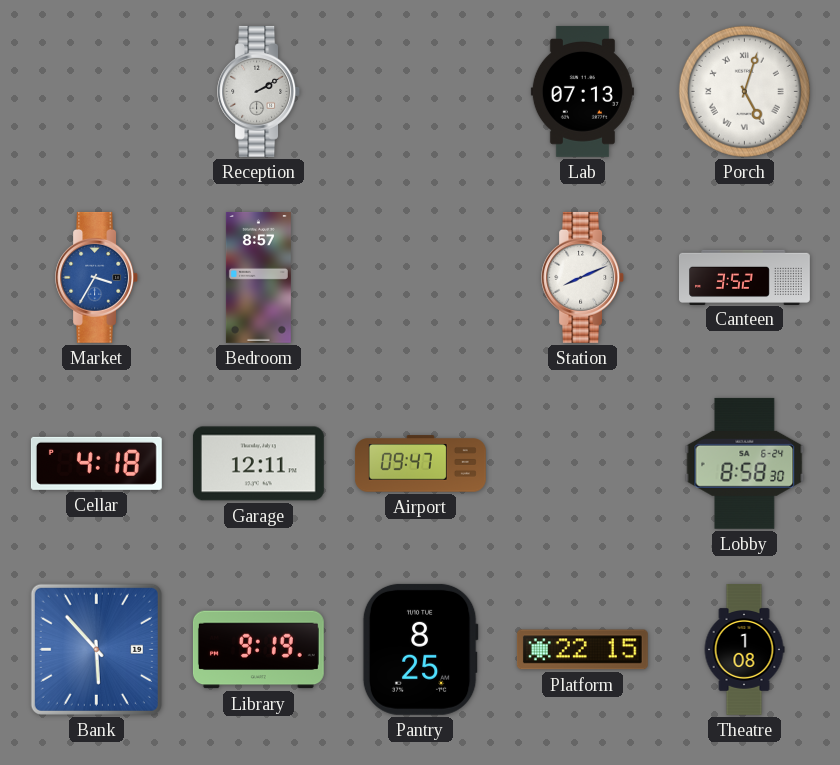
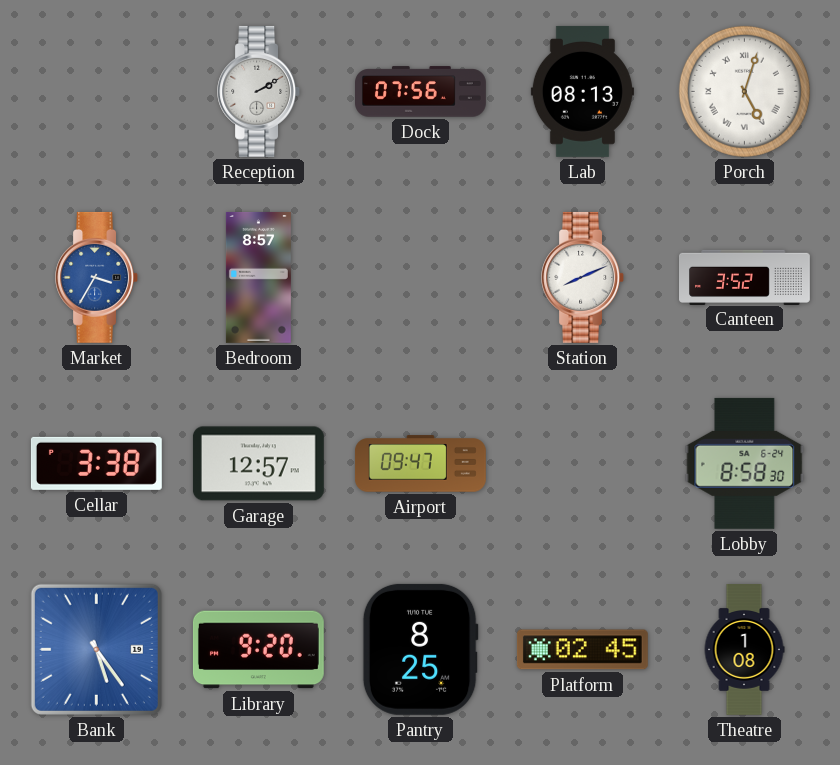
Dock: none -> 07:56
Lab: 07:13 -> 08:13
Cellar: 4:18 -> 3:38
Garage: 12:11 -> 12:57
Bank: 5:53 -> 5:24
Library: 9:19 -> 9:20
Platform: 22:15 -> 02:45
